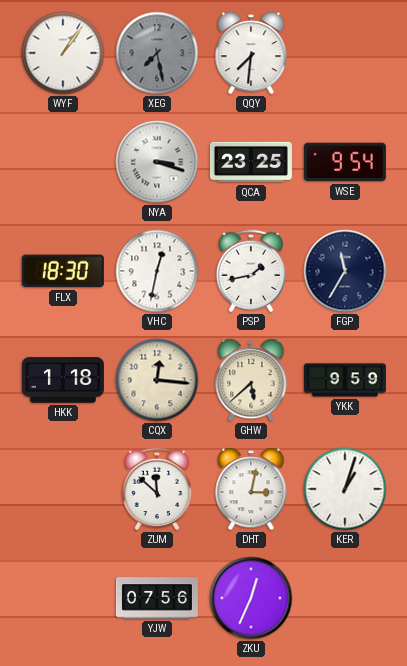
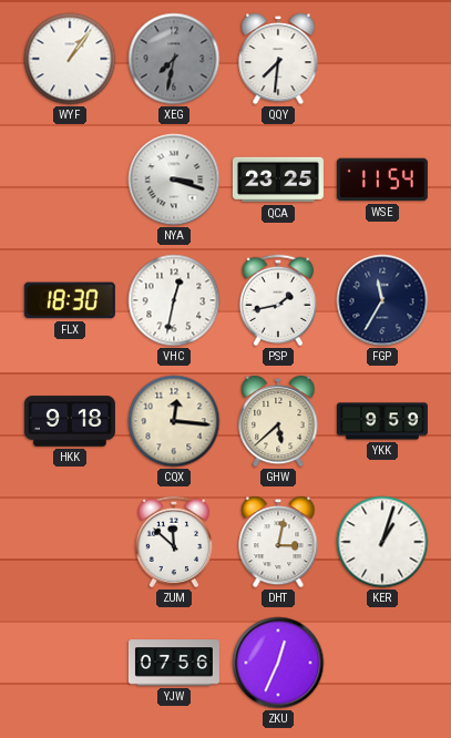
XEG: 7:28 -> 7:32
WSE: 9:54 -> 11:54
HKK: 1:18 -> 9:18
